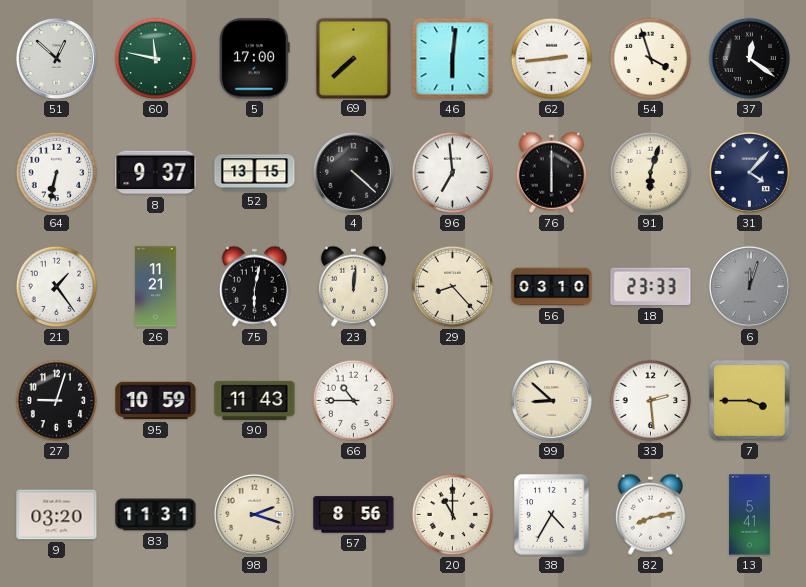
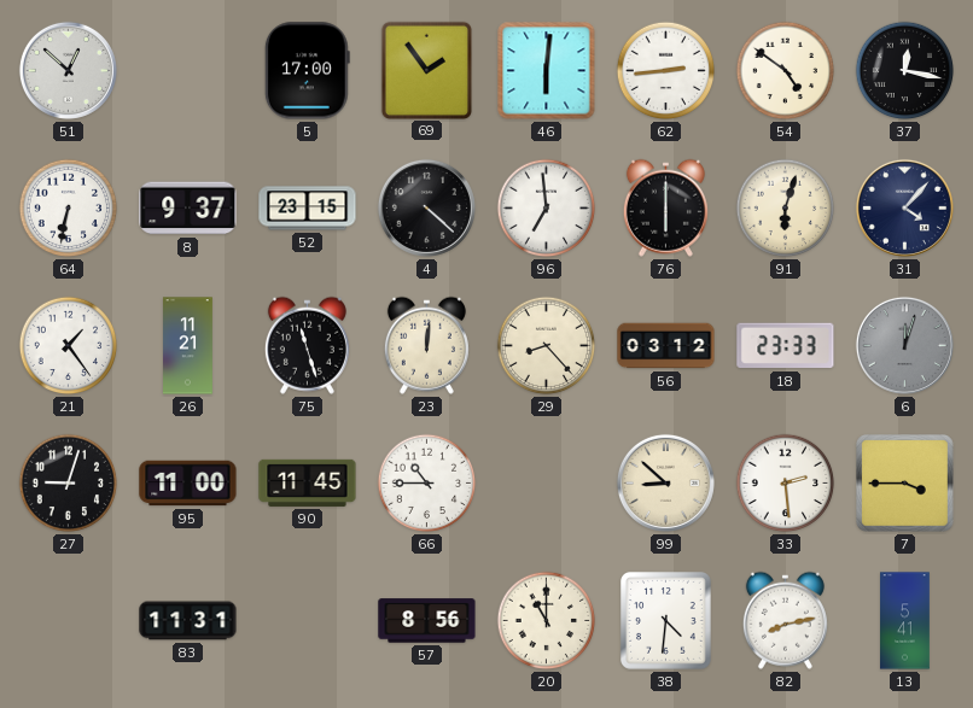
60: 11:47 -> none
69: 7:38 -> 1:54
54: 3:57 -> 4:51
37: 12:21 -> 12:17
52: 13:15 -> 23:15
75: 6:02 -> 11:27
56: 03:10 -> 03:12
95: 10:59 -> 11:00
90: 11:43 -> 11:45
9: 03:20 -> none
98: 2:18 -> none
38: 4:35 -> 4:31
